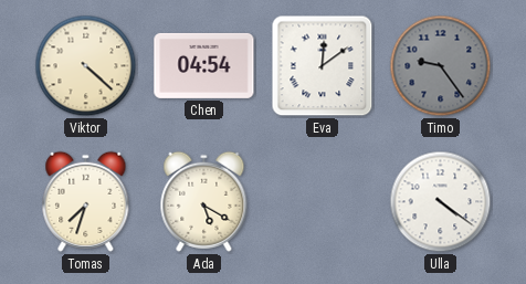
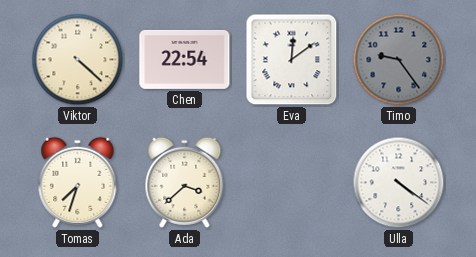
Chen: 04:54 -> 22:54
Ada: 5:20 -> 3:38
